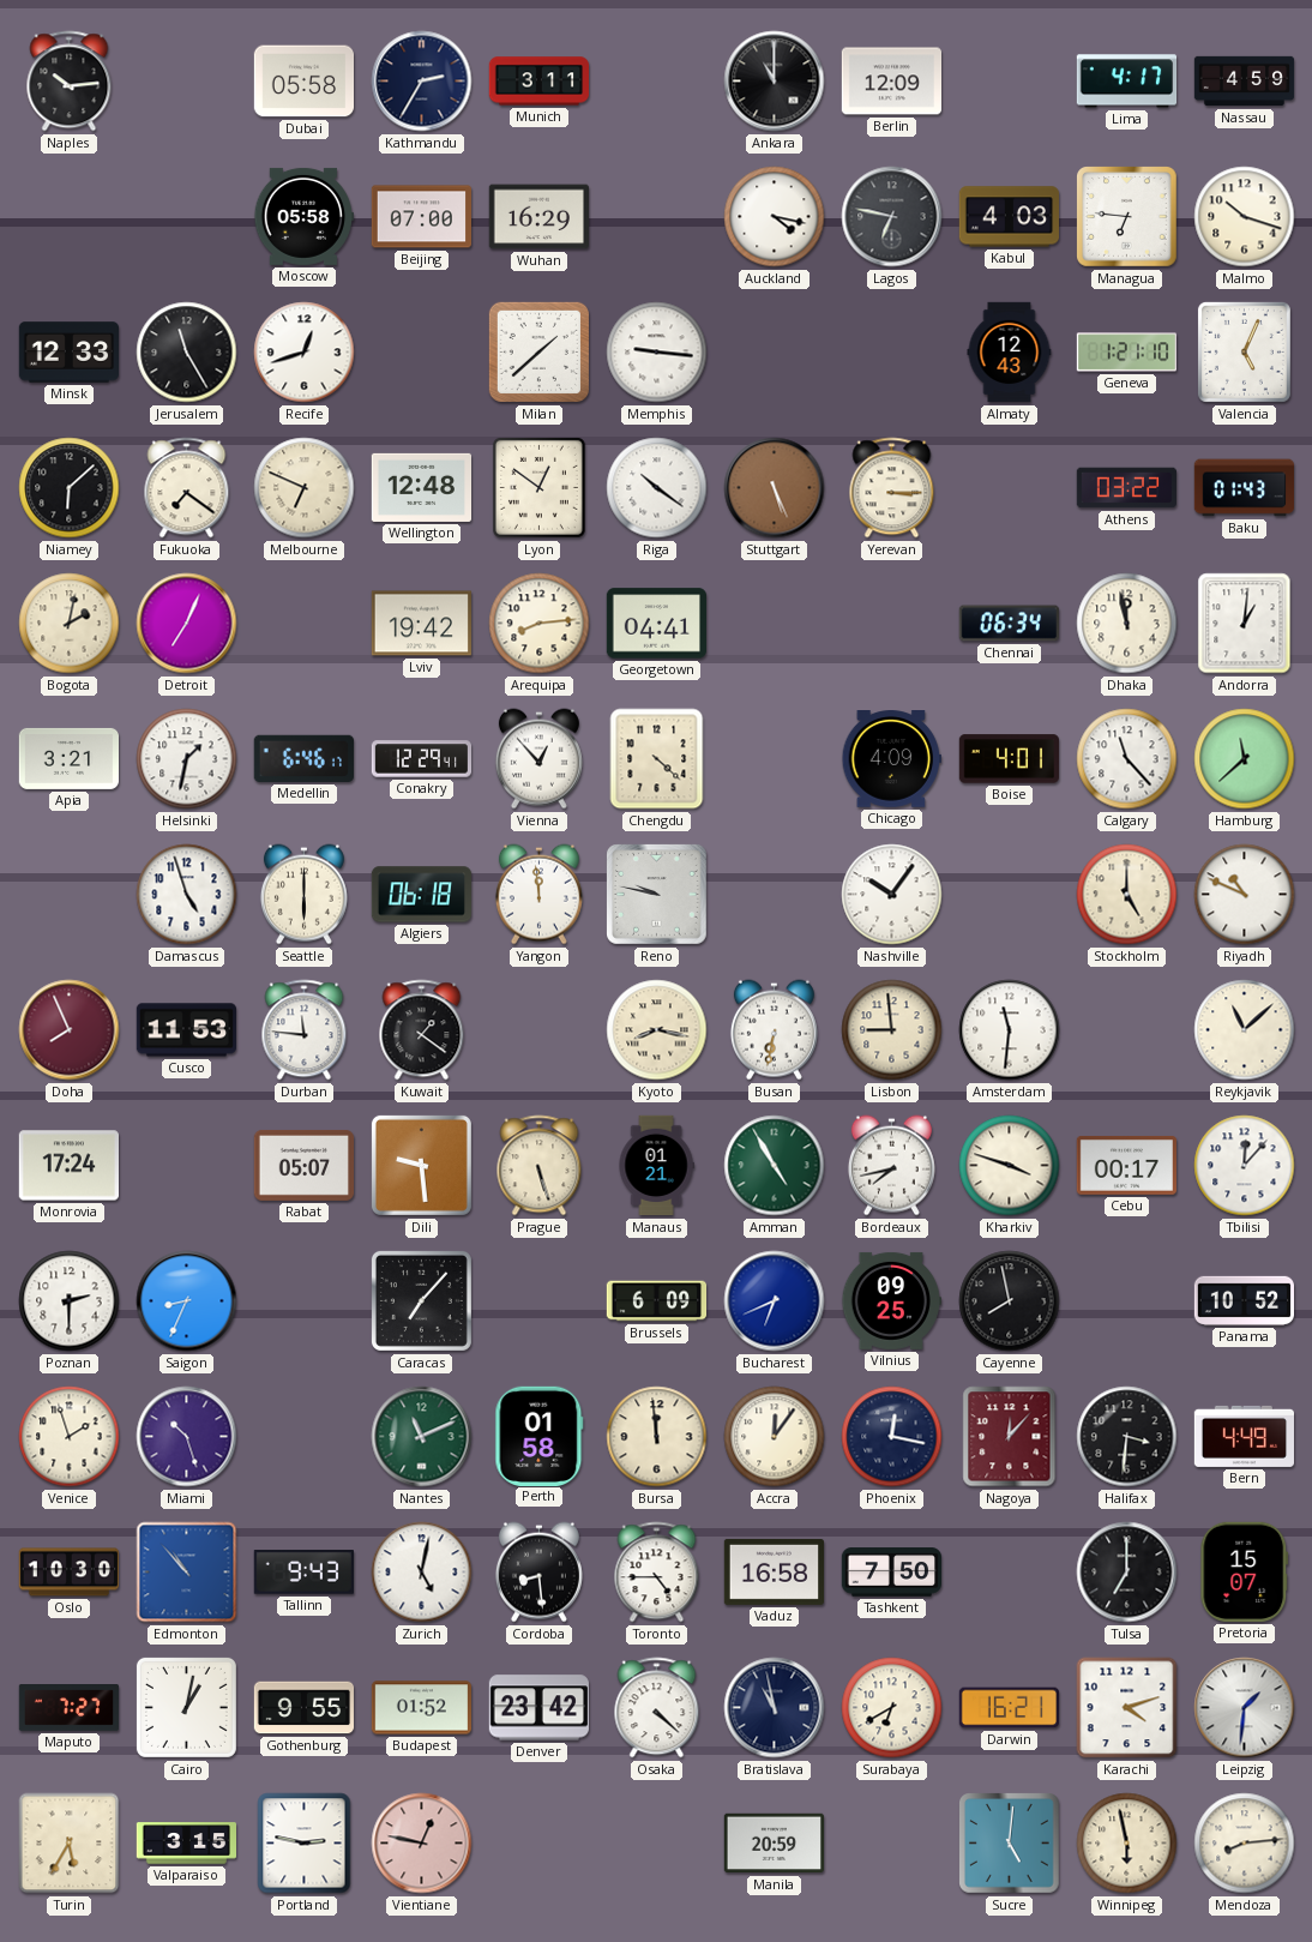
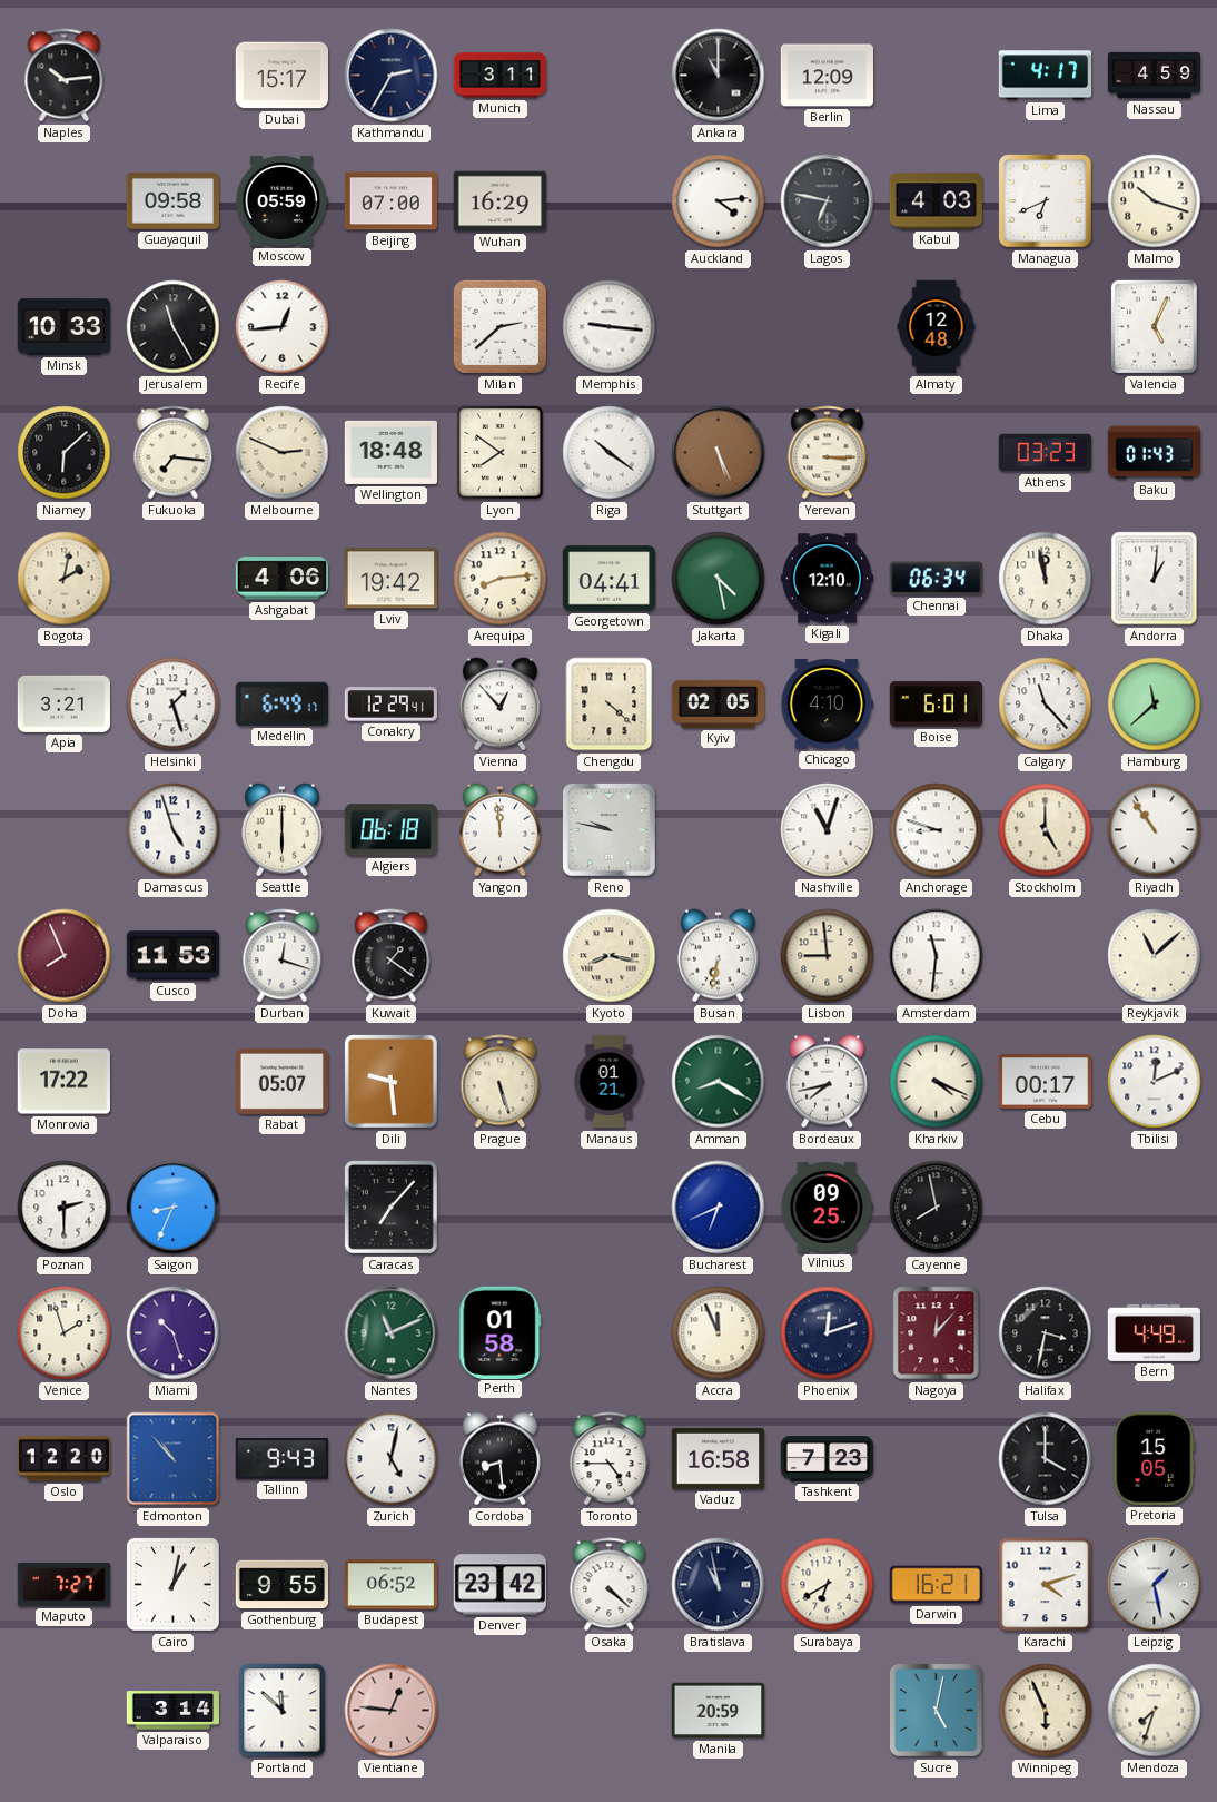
Dubai: 05:58 -> 15:17
Guayaquil: none -> 09:58
Moscow: 05:58 -> 05:59
Auckland: 4:17 -> 4:14
Managua: 6:46 -> 6:41
Minsk: 12:33 -> 10:33
Recife: 12:42 -> 12:44
Milan: 1:38 -> 2:38
Almaty: 12:43 -> 12:48
Geneva: 1:21 -> none
Fukuoka: 7:21 -> 7:16
Melbourne: 6:49 -> 2:49
Wellington: 12:48 -> 18:48
Lyon: 12:51 -> 7:51
Athens: 03:22 -> 03:23
Detroit: 7:04 -> none
Ashgabat: none -> 4:06
Jakarta: none -> 4:28
Kigali: none -> 12:10
Helsinki: 1:32 -> 1:27
Medellin: 6:46 -> 6:49
Kyiv: none -> 02:05
Chicago: 4:09 -> 4:10
Boise: 4:01 -> 6:01
Nashville: 10:06 -> 11:03
Anchorage: none -> 8:48
Riyadh: 10:49 -> 10:54
Durban: 11:46 -> 12:18
Monrovia: 17:24 -> 17:22
Amman: 4:55 -> 8:20
Kharkiv: 3:48 -> 4:19
Tbilisi: 12:07 -> 12:11
Brussels: 6:09 -> none
Panama: 10:52 -> none
Bursa: 11:59 -> none
Accra: 12:06 -> 11:56
Phoenix: 12:17 -> 12:12
Halifax: 3:31 -> 3:32
Oslo: 10:30 -> 12:20
Tashkent: 7:50 -> 7:23
Tulsa: 7:00 -> 4:00
Pretoria: 15:07 -> 15:05
Budapest: 01:52 -> 06:52
Leipzig: 1:31 -> 1:28
Turin: 5:35 -> none
Valparaiso: 3:15 -> 3:14
Portland: 2:47 -> 11:52
Vientiane: 12:47 -> 12:46
Sucre: 5:01 -> 5:02
Winnipeg: 5:58 -> 5:56
Mendoza: 8:14 -> 7:33
